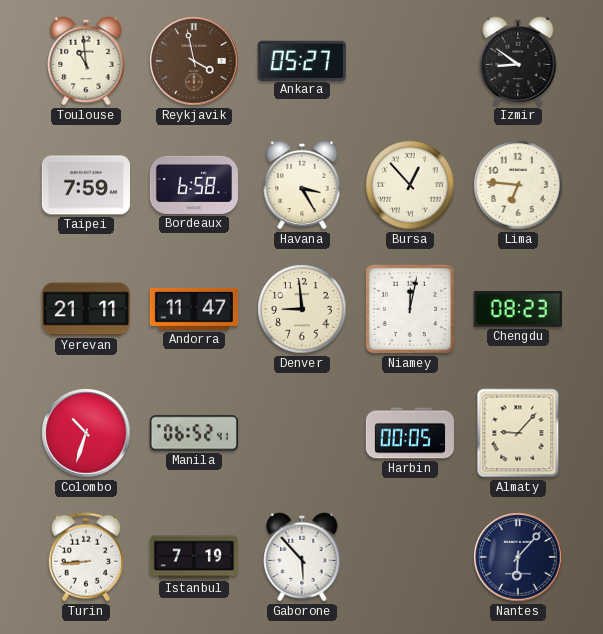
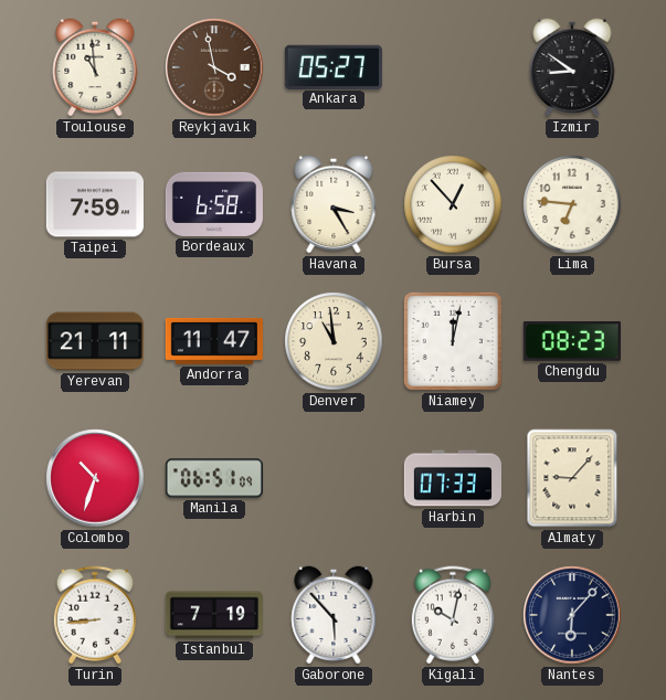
Denver: 8:59 -> 10:59
Manila: 06:52 -> 06:51
Harbin: 00:05 -> 07:33
Kigali: none -> 10:02
